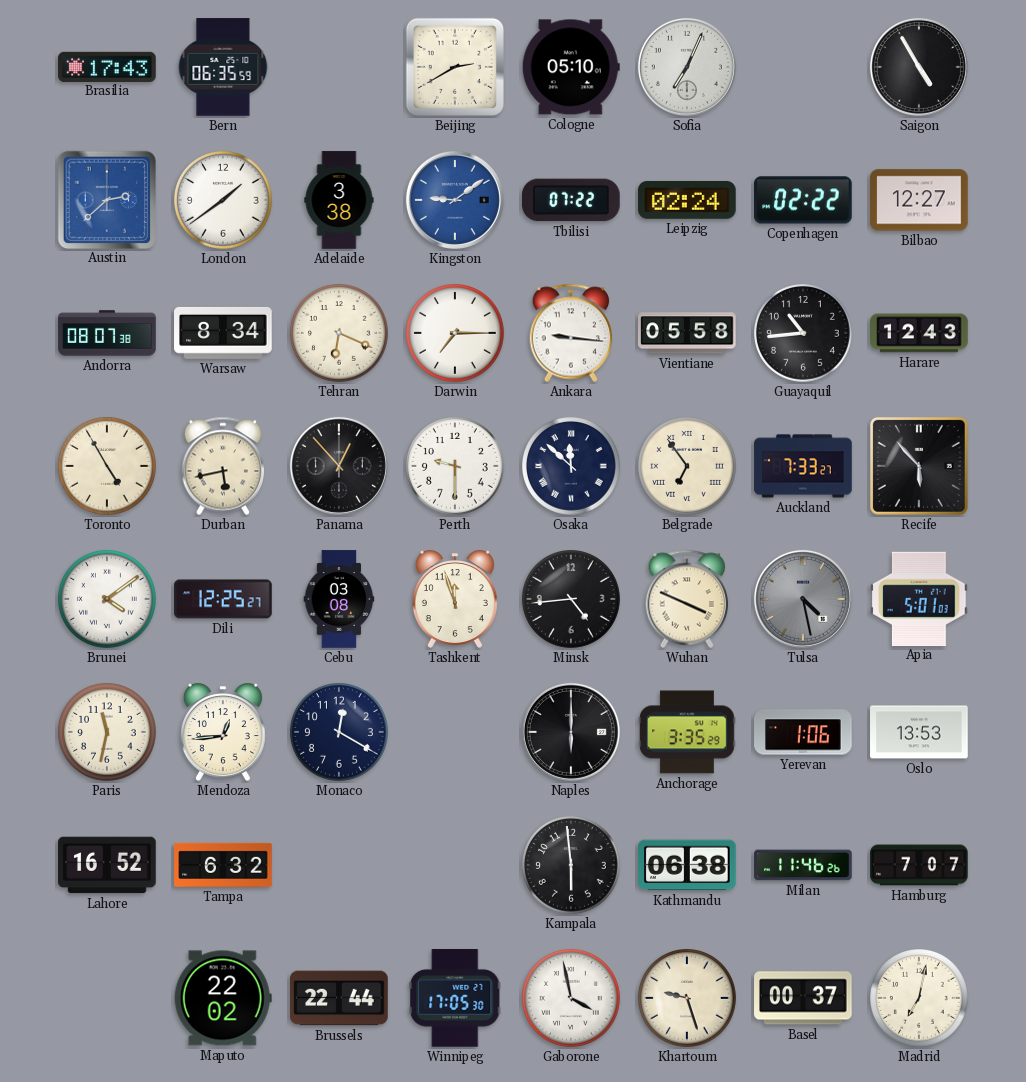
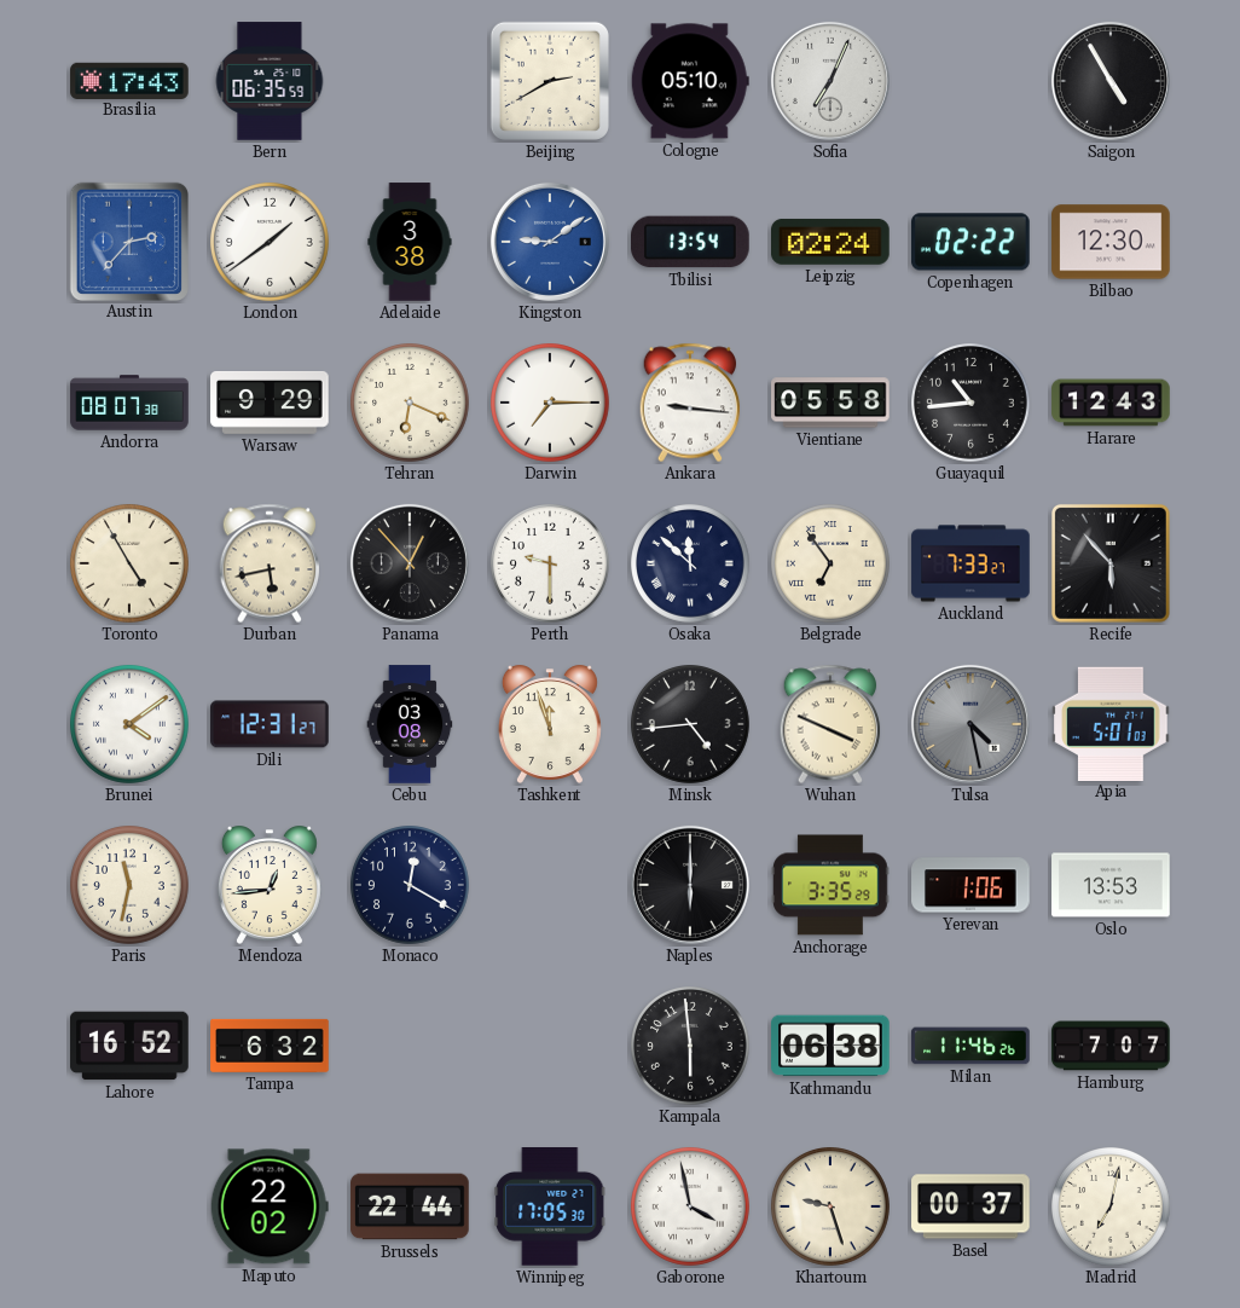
Austin: 2:38 -> 2:37
Tbilisi: 07:22 -> 13:54
Bilbao: 12:27 -> 12:30
Warsaw: 8:34 -> 9:29
Dili: 12:25 -> 12:31
